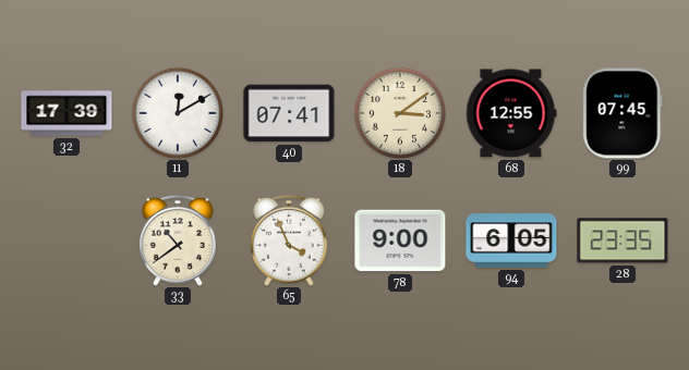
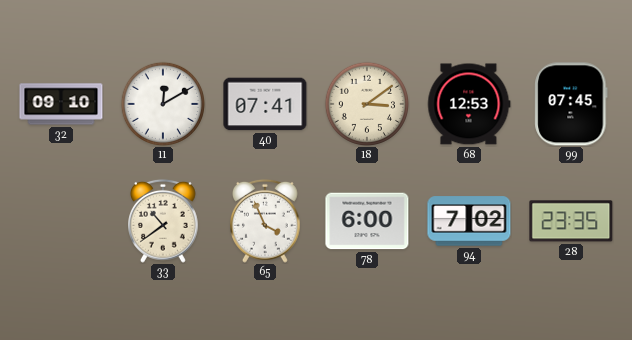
32: 17:39 -> 09:10
68: 12:55 -> 12:53
78: 9:00 -> 6:00
94: 6:05 -> 7:02
